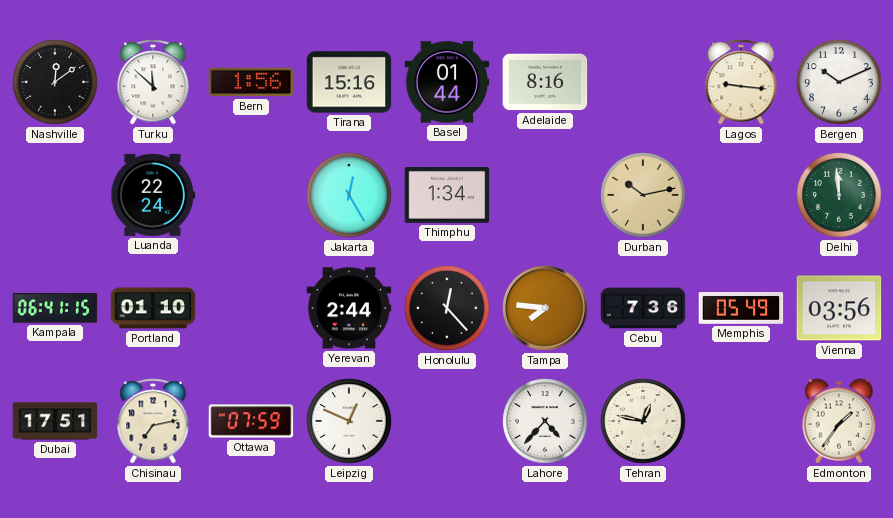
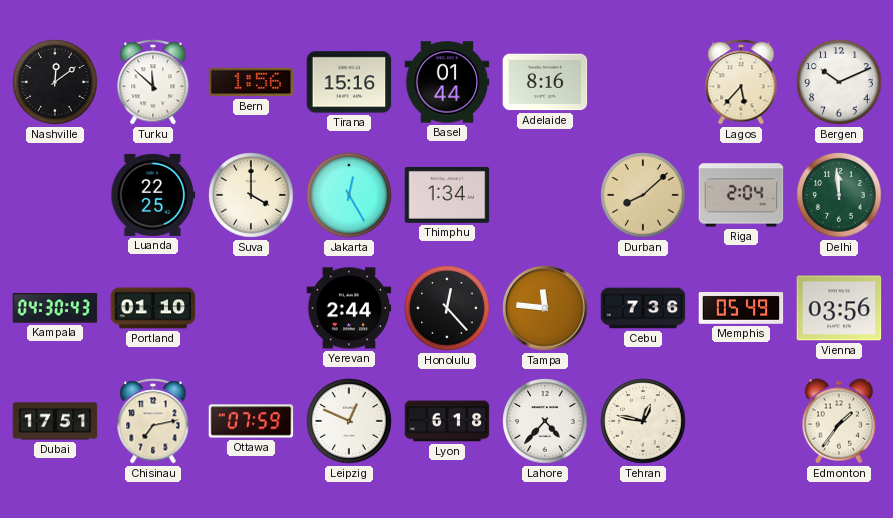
Lagos: 9:16 -> 5:37
Luanda: 22:24 -> 22:25
Suva: none -> 4:00
Durban: 10:13 -> 8:08
Riga: none -> 2:04
Kampala: 06:41 -> 04:30
Tampa: 7:46 -> 11:46
Lyon: none -> 6:18
